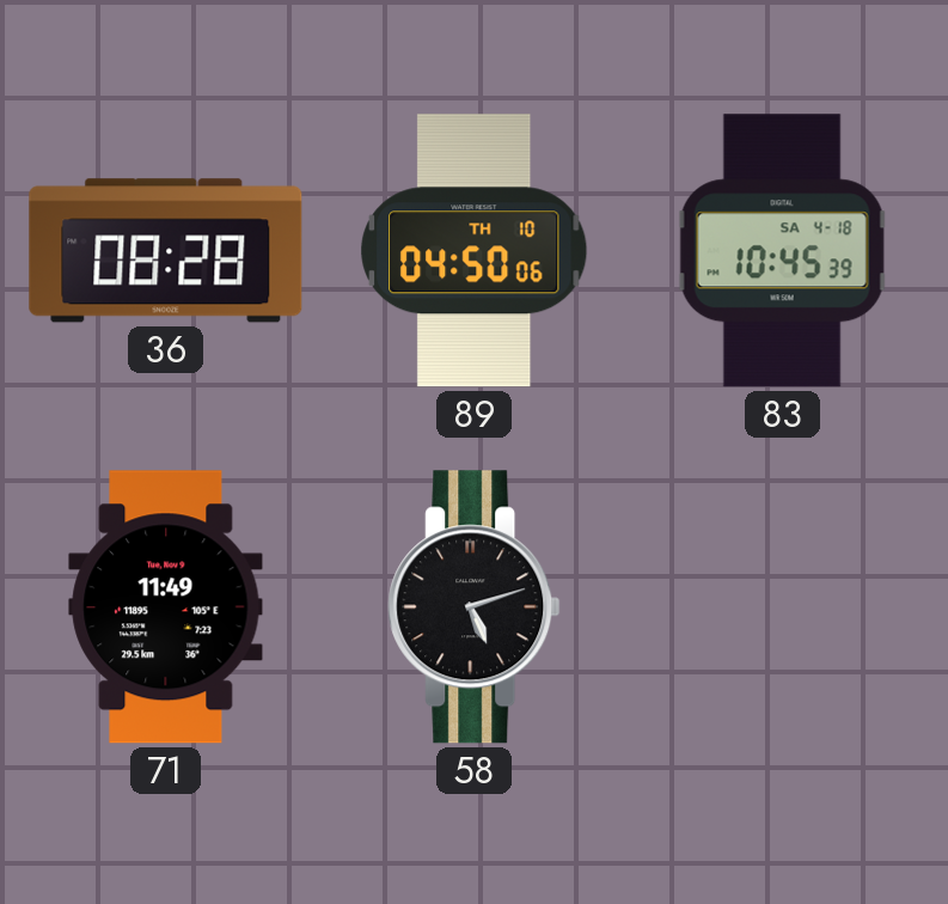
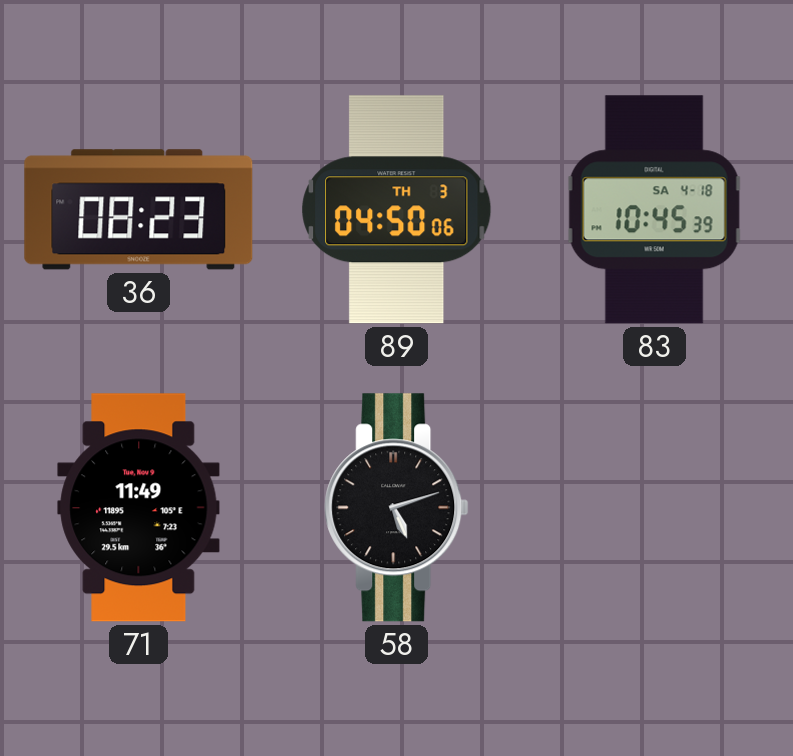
36: 08:28 -> 08:23
89 date: TH 10 -> TH 3
